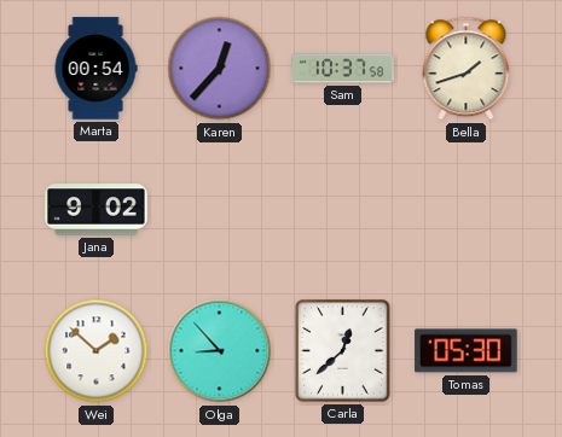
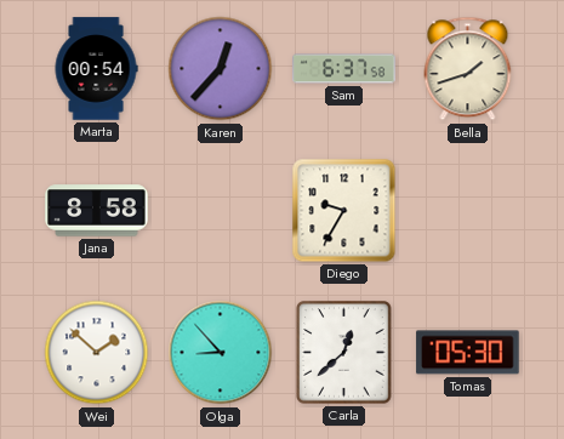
Sam: 10:37 -> 6:37
Jana: 9:02 -> 8:58
Diego: none -> 9:35
